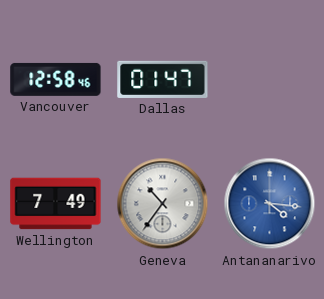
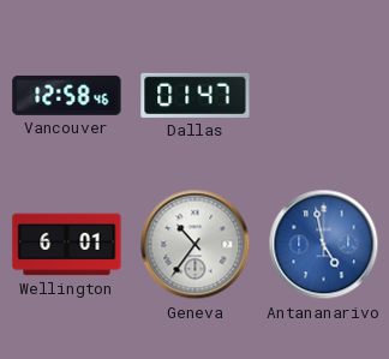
Wellington: 7:49 -> 6:01
Antananarivo: 4:16 -> 4:58
